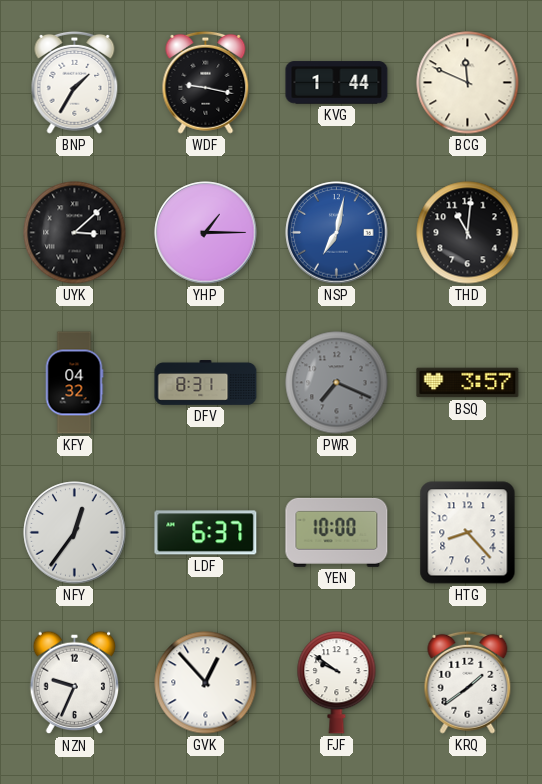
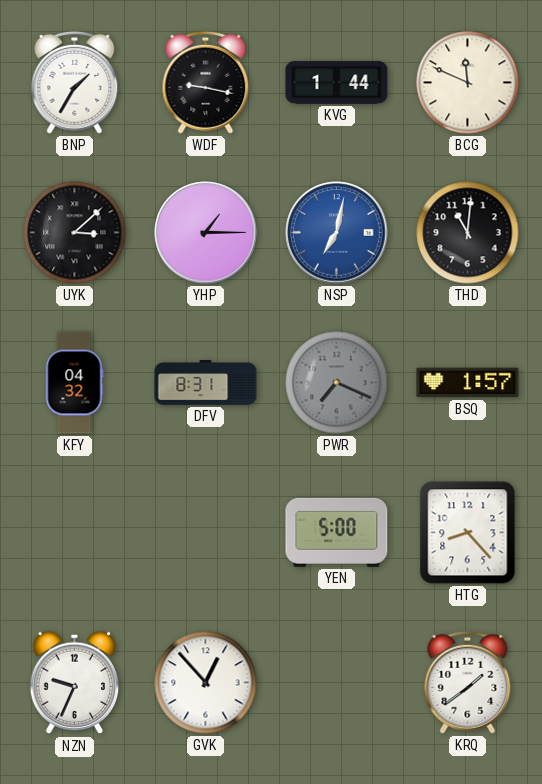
BSQ: 3:57 -> 1:57
NFY: 12:36 -> none
LDF: 6:37 -> none
YEN: 10:00 -> 5:00
FJF: 9:51 -> none
